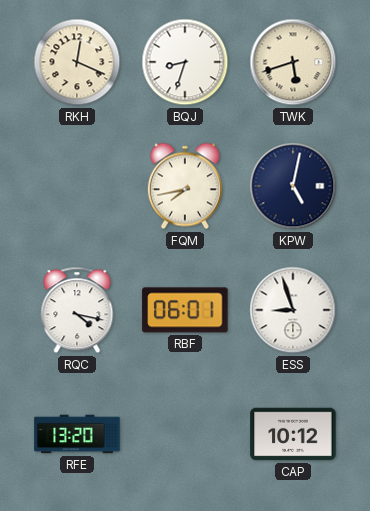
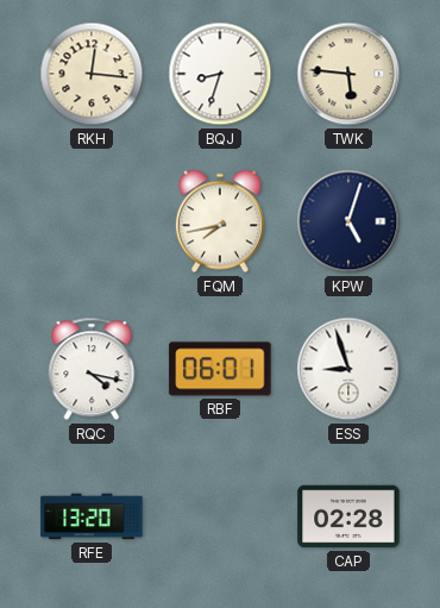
RKH: 12:19 -> 12:16
TWK: 5:42 -> 5:46
KPW: 5:02 -> 5:03
CAP: 10:12 -> 02:28
